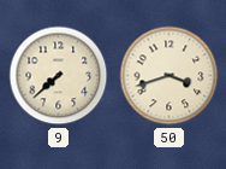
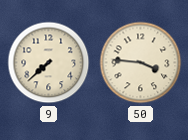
50: 3:42 -> 3:46
